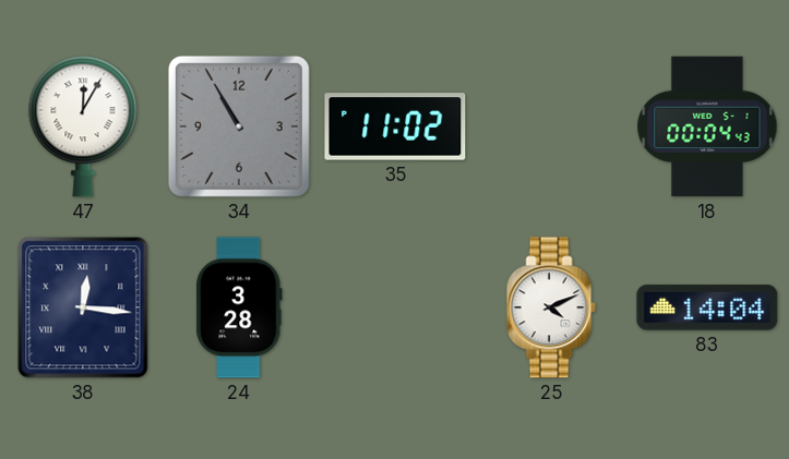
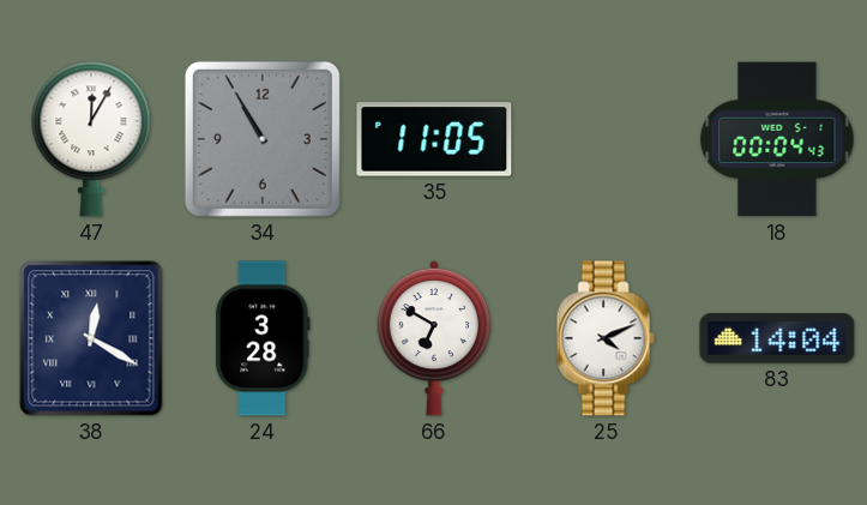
35: 11:02 -> 11:05
38: 12:16 -> 12:20
66: none -> 6:50
